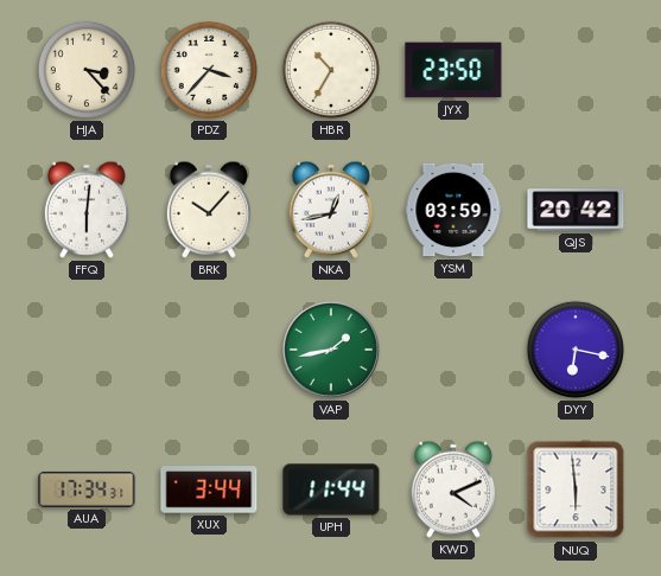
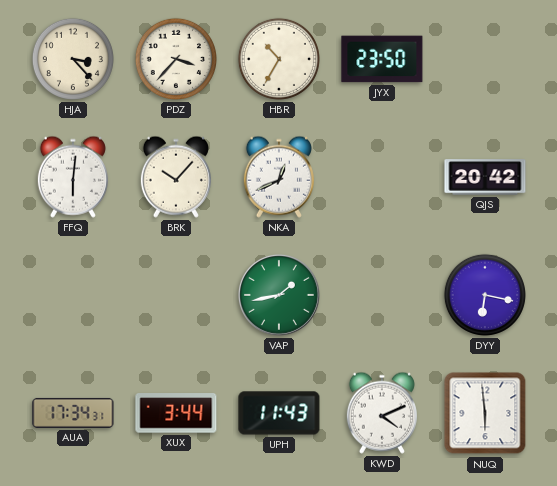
NKA: 12:43 -> 12:41
YSM: 03:59 -> none
UPH: 11:44 -> 11:43
